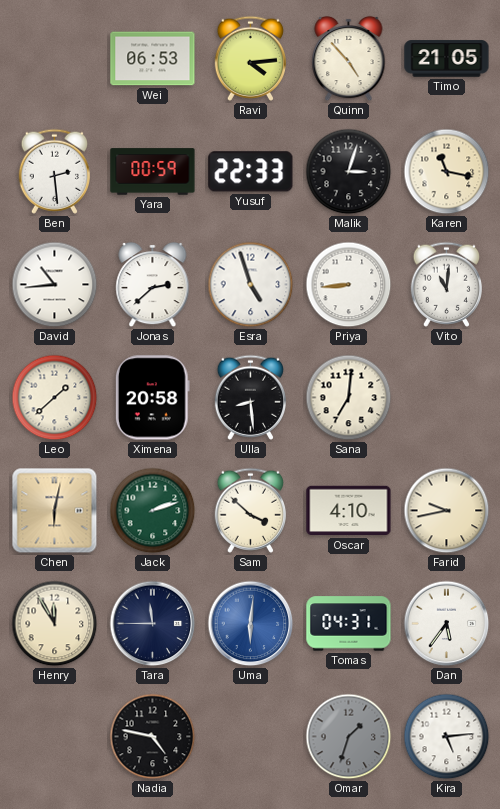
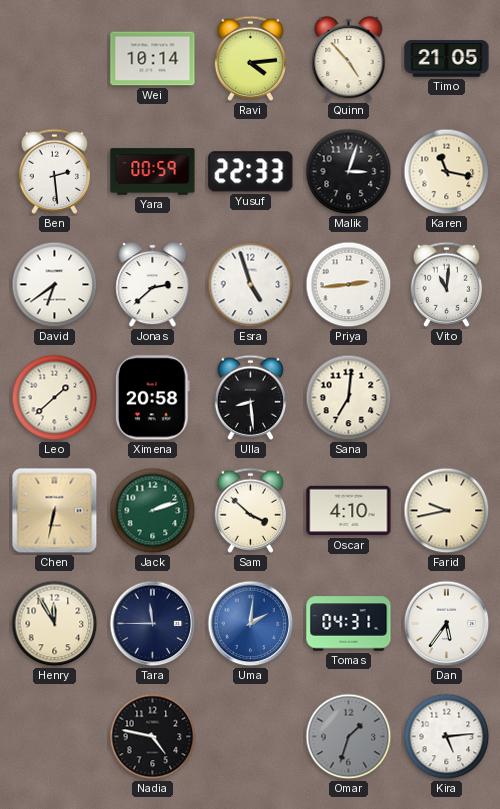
Wei: 06:53 -> 10:14
David: 10:44 -> 6:39
Priya: 8:44 -> 2:44
Chen: 6:02 -> 6:32
Uma: 6:01 -> 2:01
